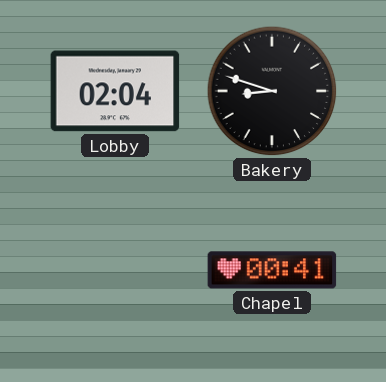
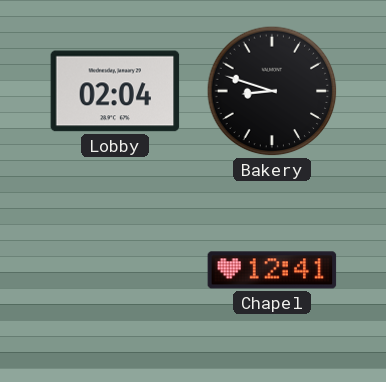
Chapel: 00:41 -> 12:41
